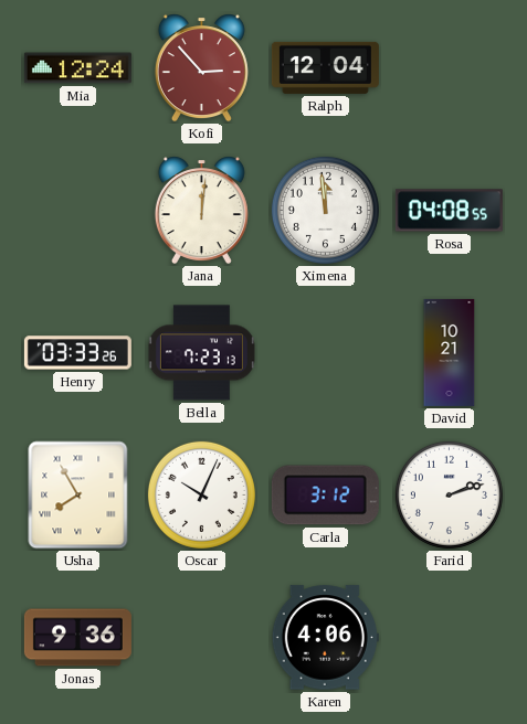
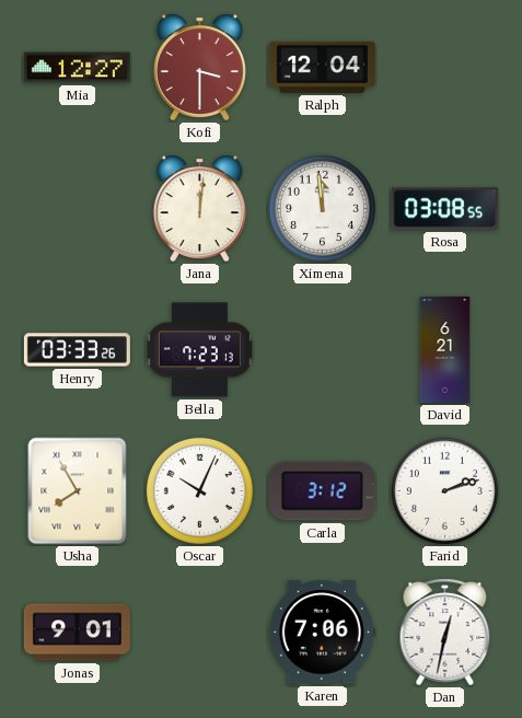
Mia: 12:24 -> 12:27
Kofi: 2:53 -> 3:30
Rosa: 04:08 -> 03:08
David: 10:21 -> 6:21
Jonas: 9:36 -> 9:01
Karen: 4:06 -> 7:06
Dan: none -> 12:32
